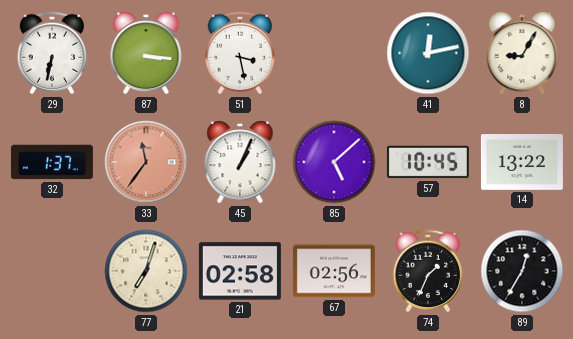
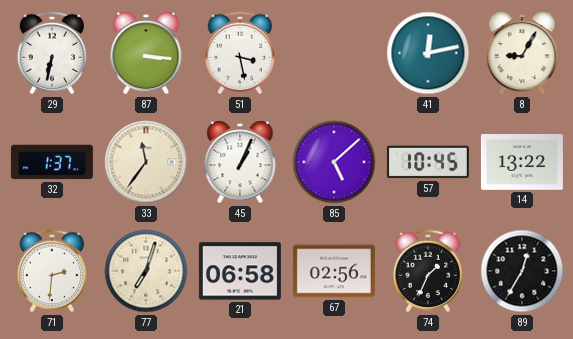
33 dial: salmon -> cream
71: none -> 2:31
21: 02:58 -> 06:58
